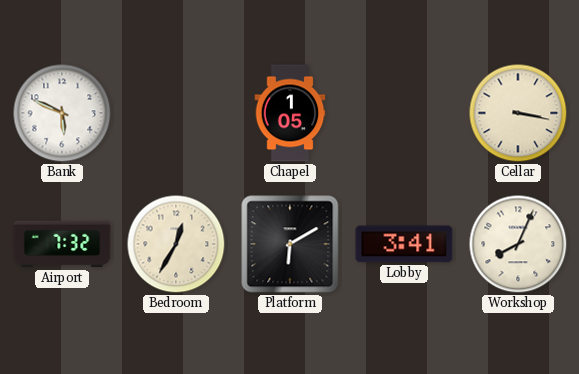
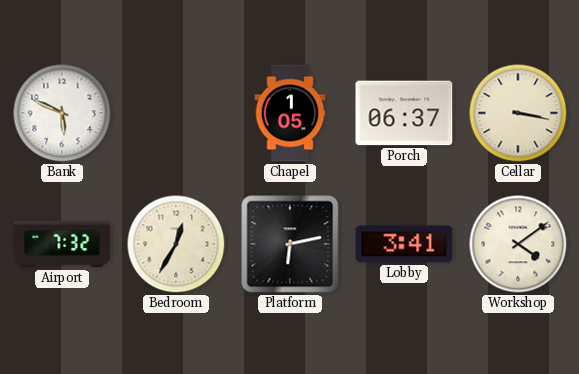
Porch: none -> 06:37
Platform: 6:10 -> 6:13
Workshop: 8:04 -> 4:09
